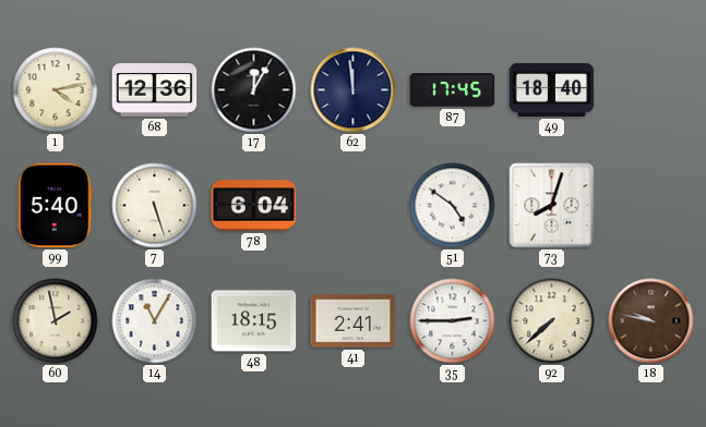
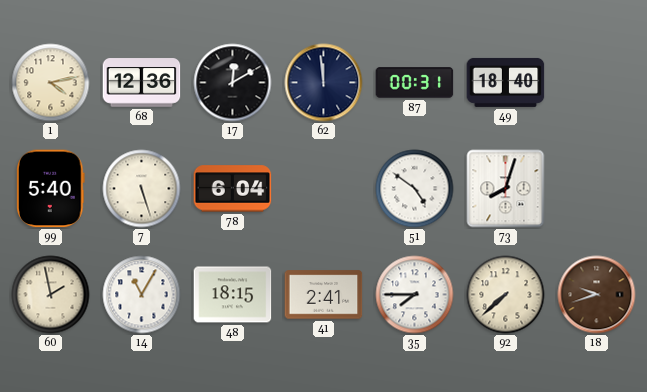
17: 12:05 -> 12:10
87: 17:45 -> 00:31
35: 2:45 -> 7:45
18: 9:47 -> 9:42
